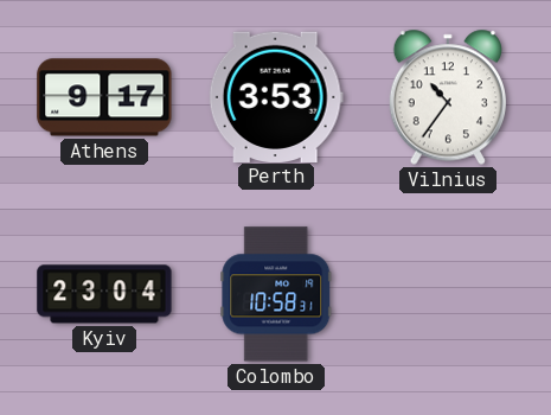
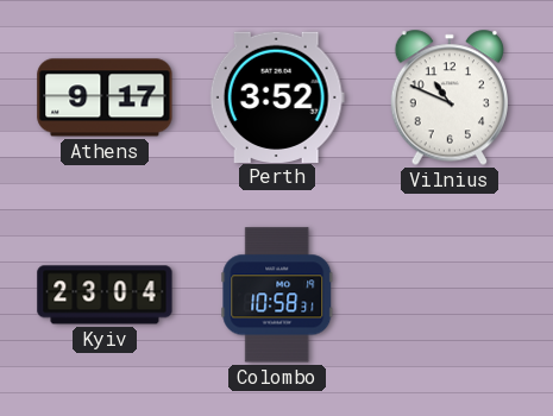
Perth: 3:53 -> 3:52
Vilnius: 10:36 -> 10:49
